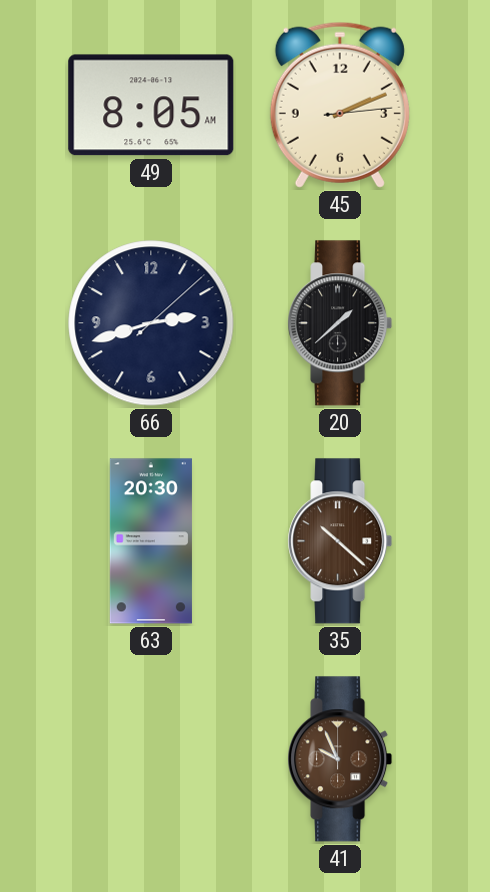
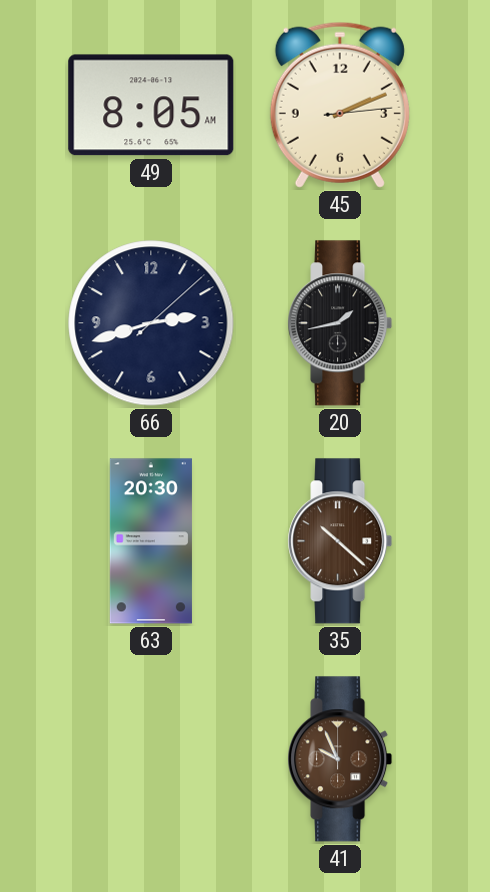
20: 1:38 -> 1:43
